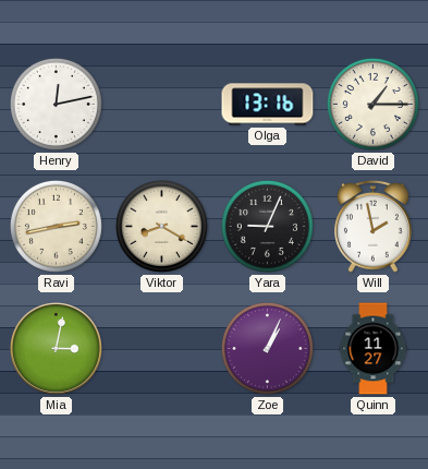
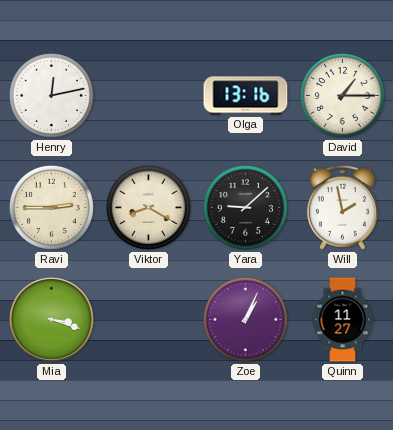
Ravi: 2:43 -> 2:45
Yara: 9:04 -> 9:08
Mia: 3:02 -> 3:18
